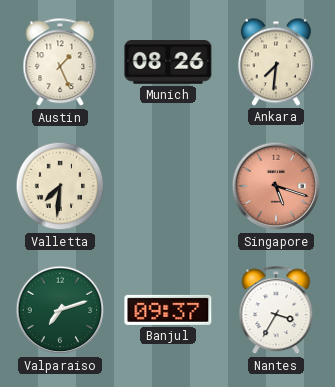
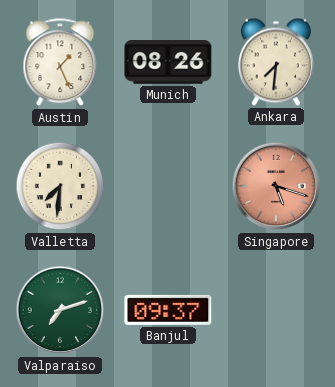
Nantes: 3:35 -> none
